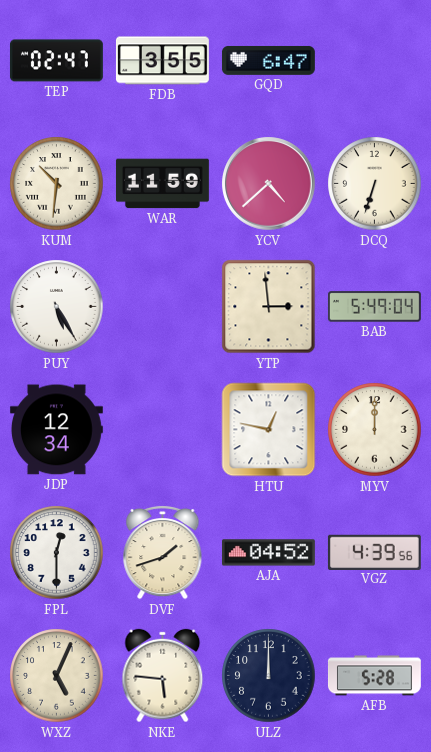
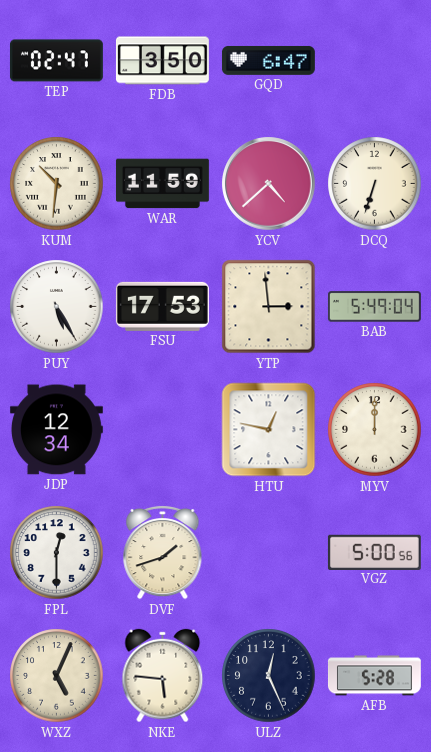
FDB: 3:55 -> 3:50
FSU: none -> 17:53
AJA: 04:52 -> none
VGZ: 4:39 -> 5:00
ULZ: 12:00 -> 12:26
